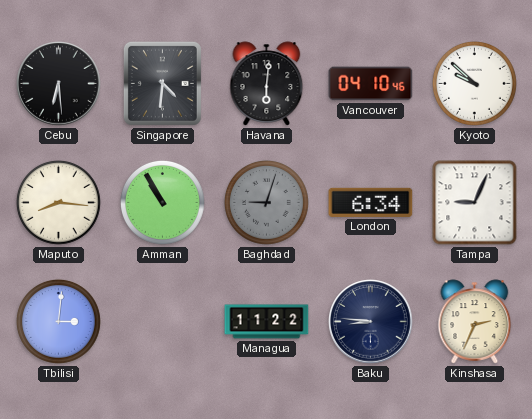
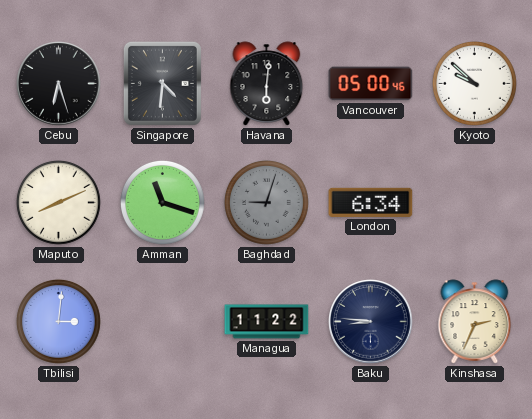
Cebu: 6:29 -> 6:27
Vancouver: 04:10 -> 05:00
Maputo: 8:16 -> 8:11
Amman: 10:55 -> 11:18
Tampa: 9:04 -> none
